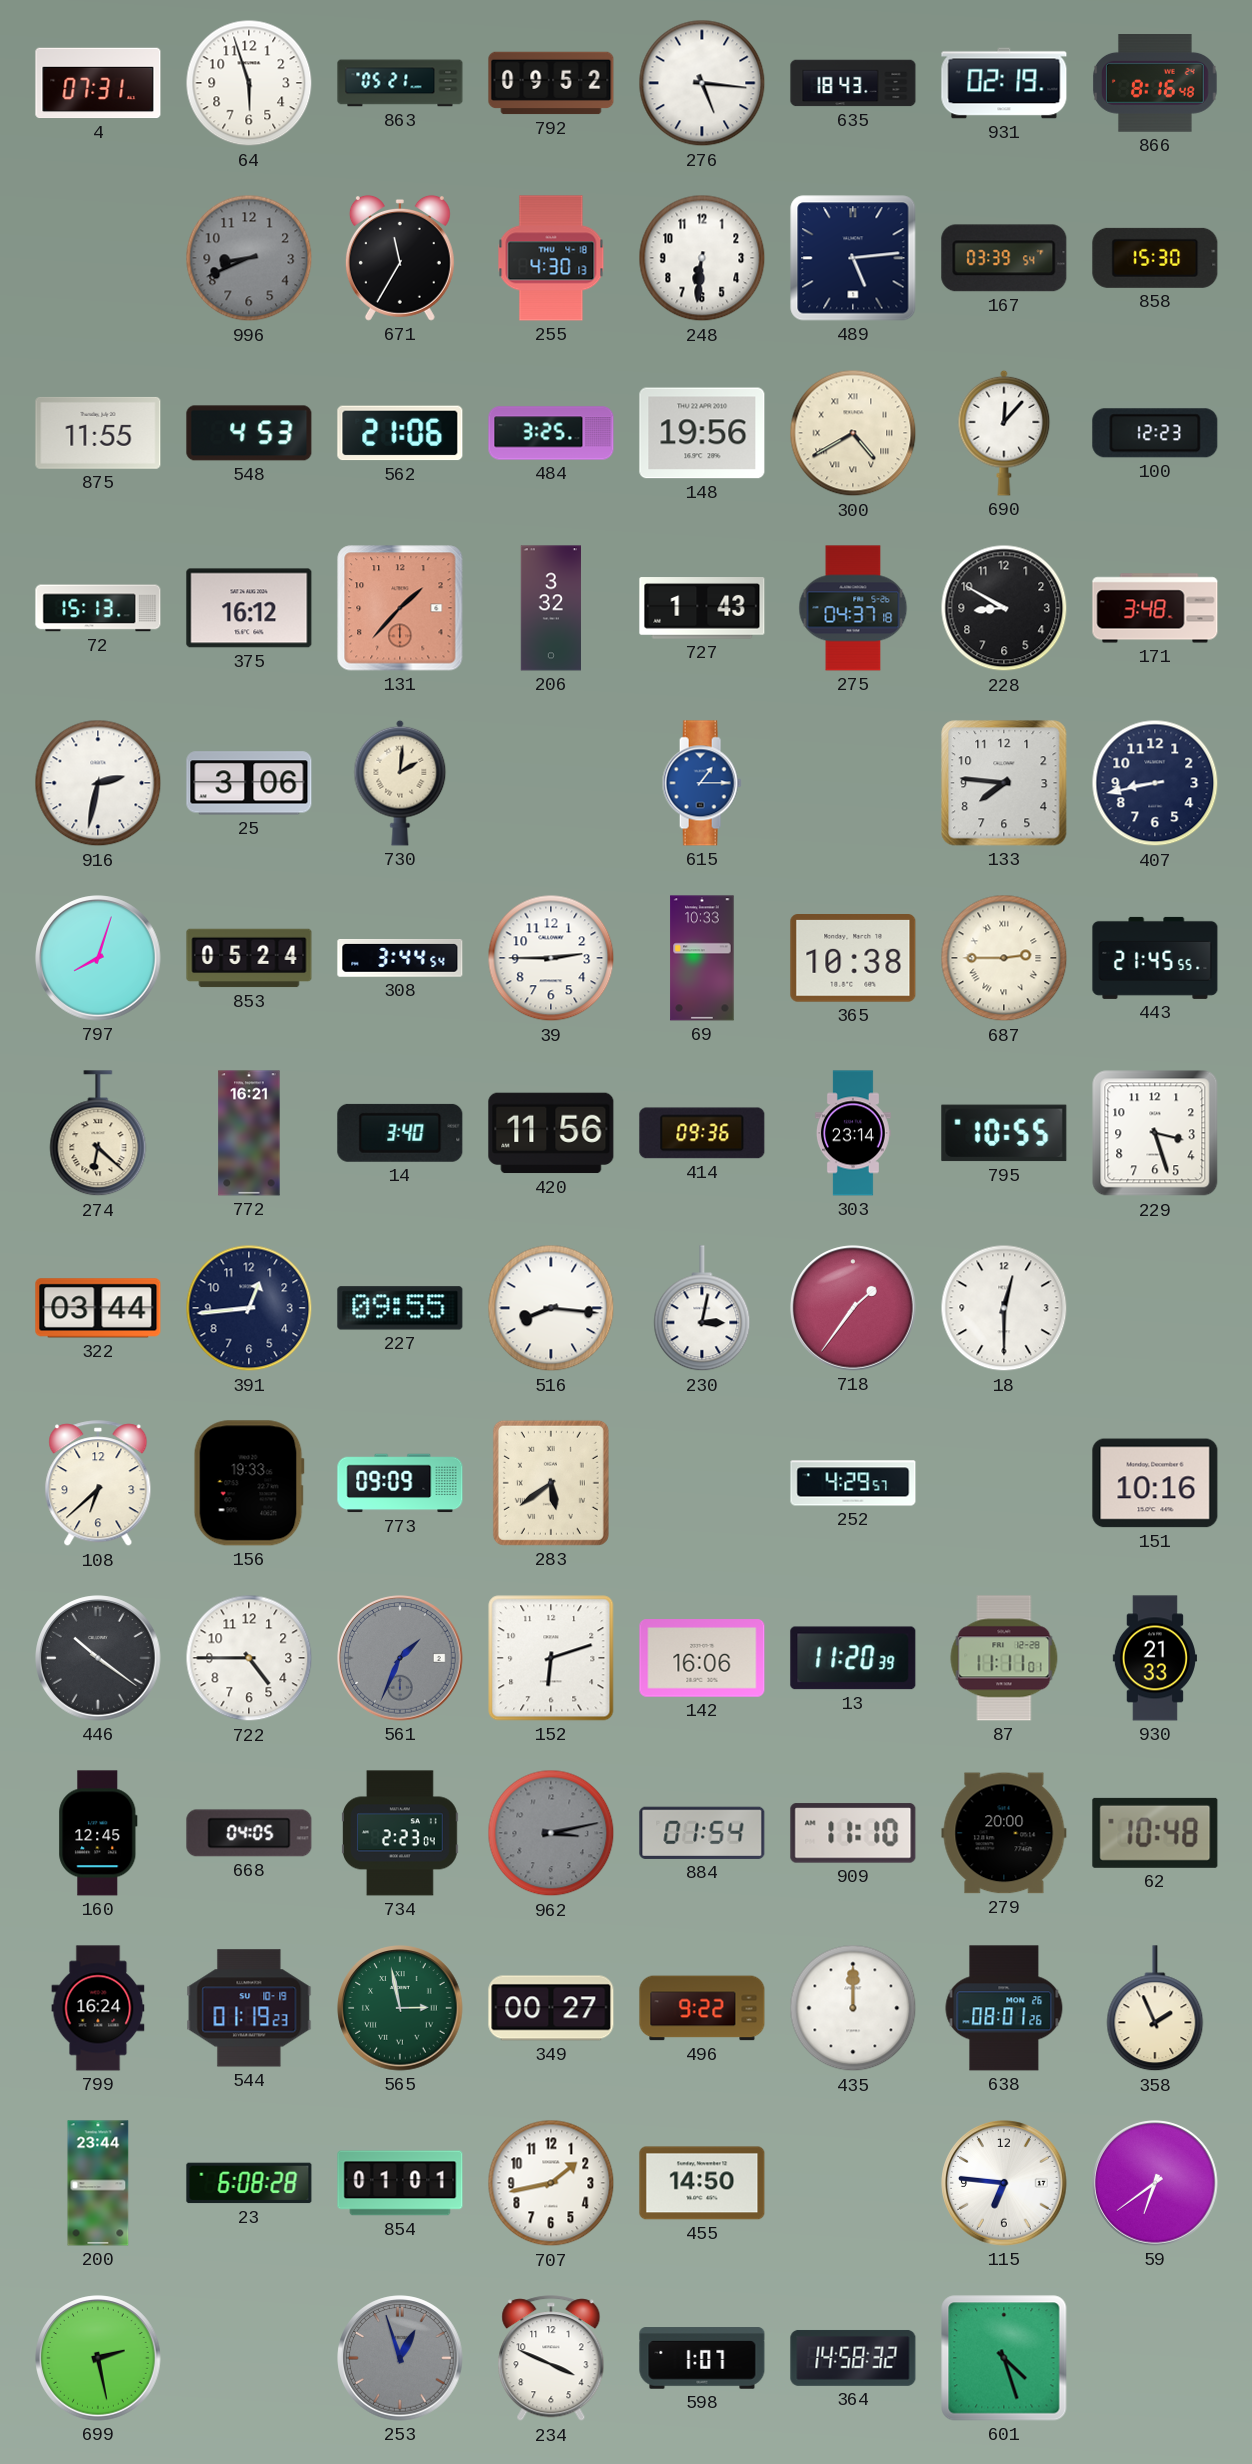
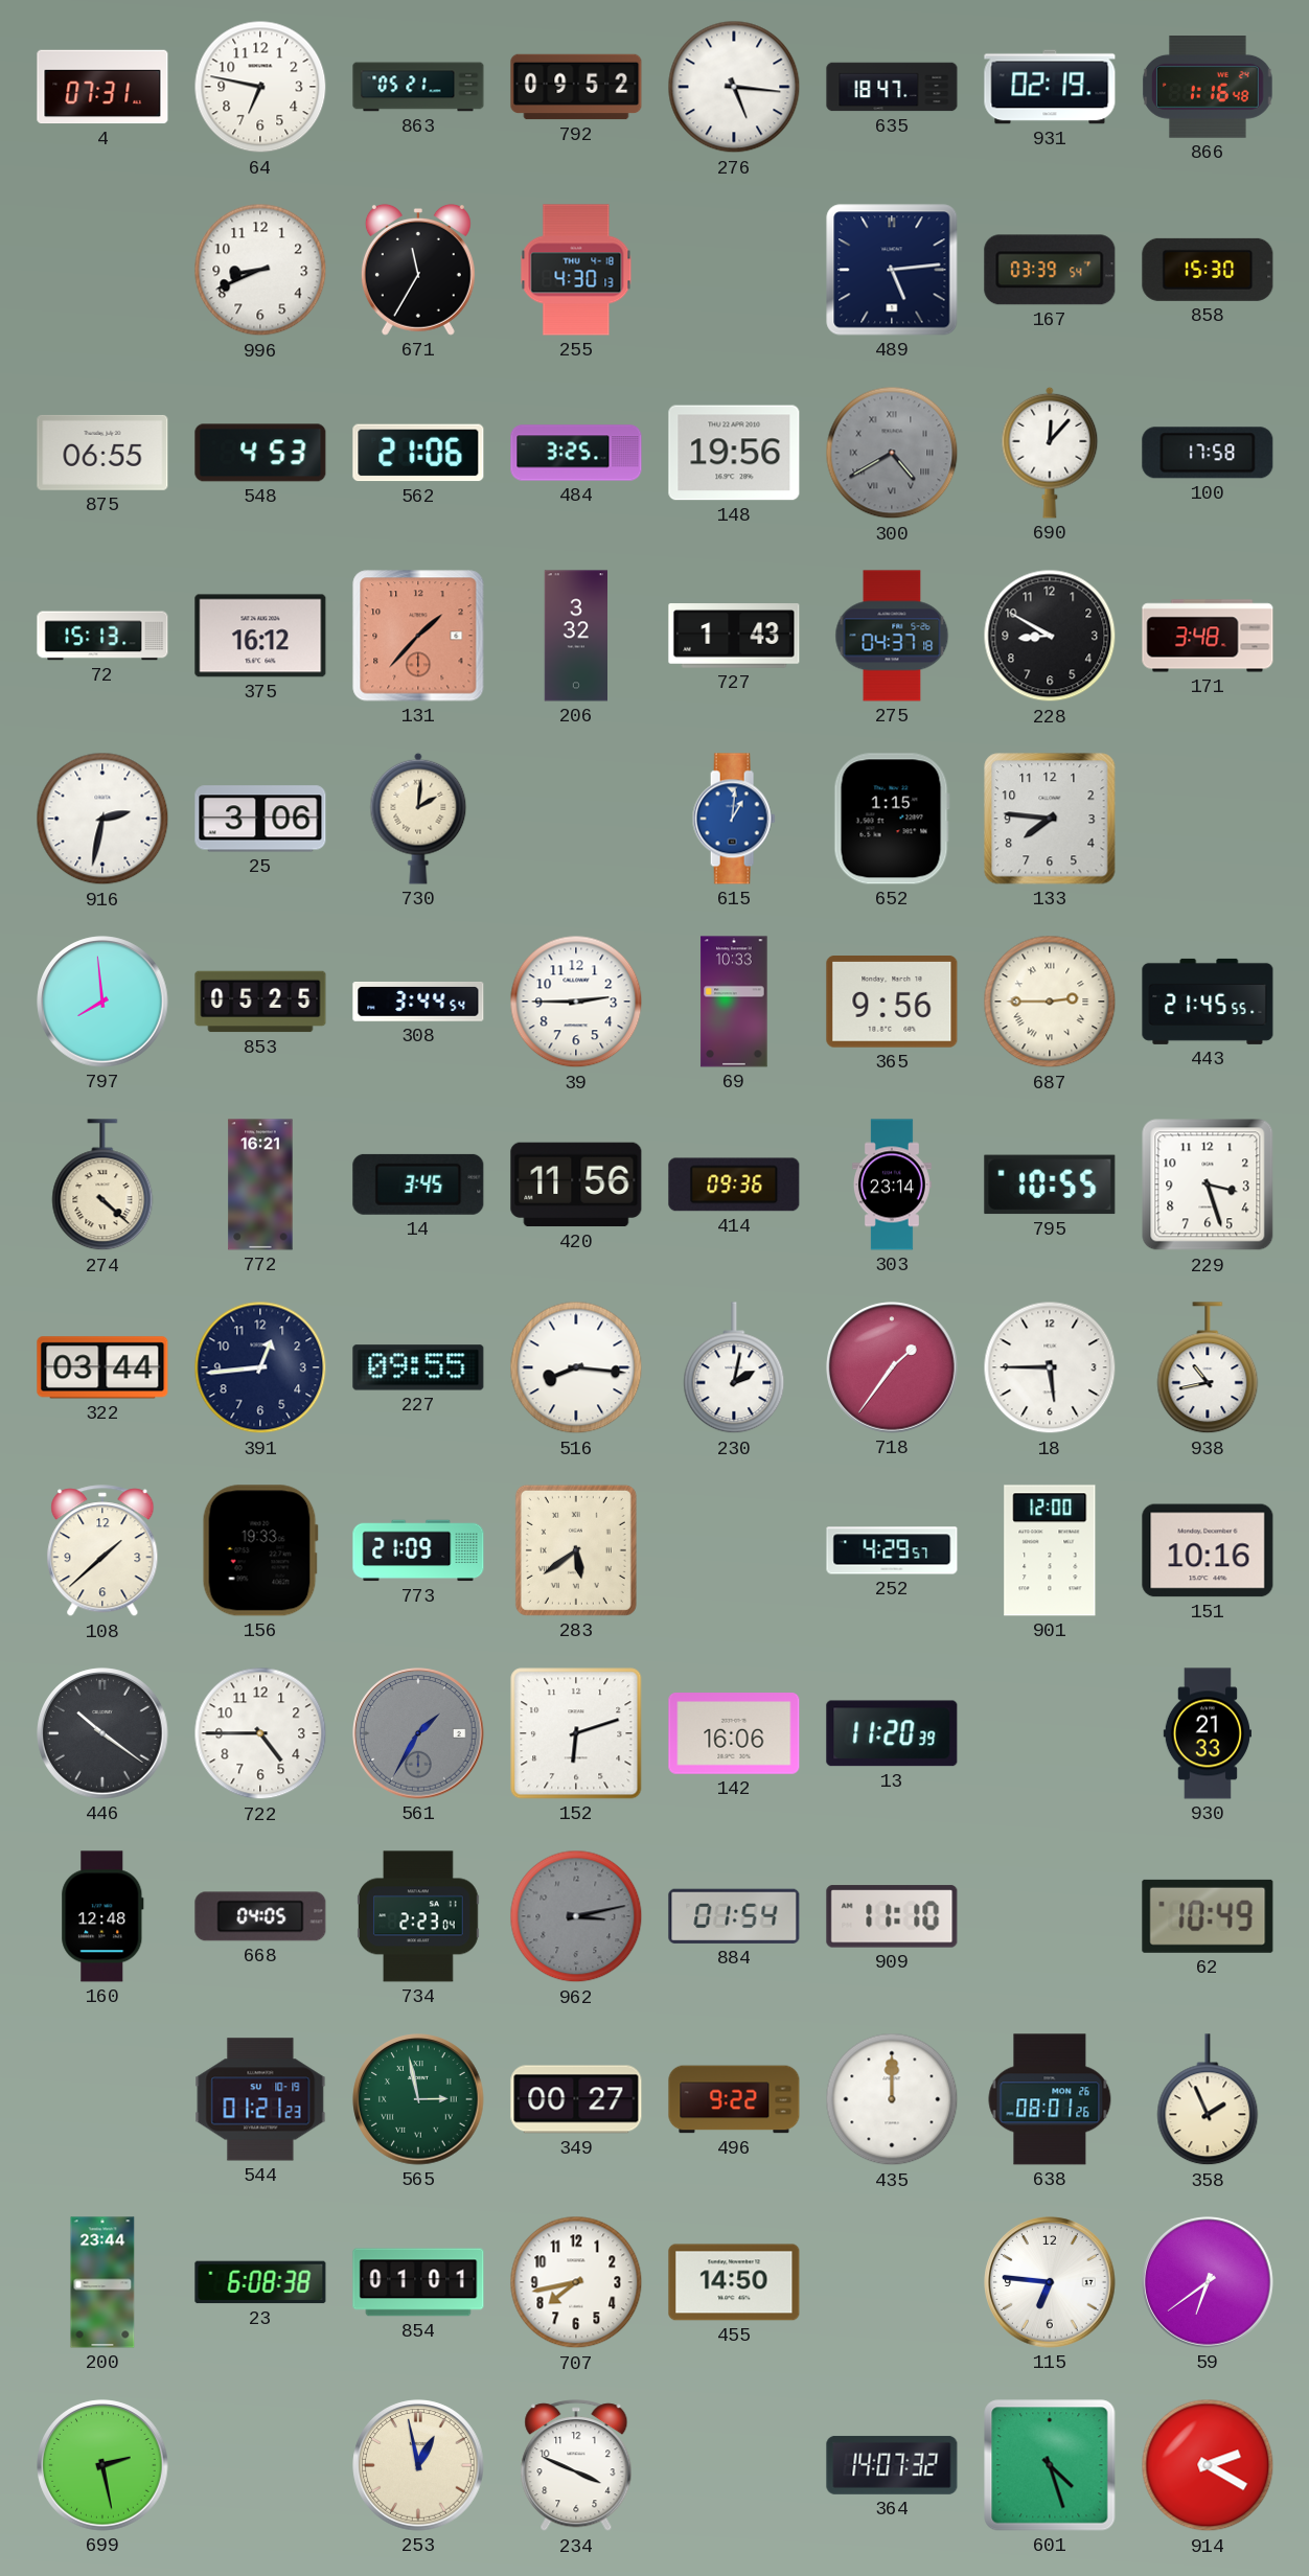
64: 5:57 -> 6:47
635: 18:43 -> 18:47
866: 8:16 -> 1:16
996 dial: grey -> white
248: 6:31 -> none
875: 11:55 -> 06:55
300 dial: cream -> grey
100: 12:23 -> 17:58
615: 1:15 -> 1:01
652: none -> 1:15
407: 8:43 -> none
797: 8:03 -> 7:59
853: 05:24 -> 05:25
365: 10:38 -> 9:56
274: 6:22 -> 4:22
14: 3:40 -> 3:45
230: 3:02 -> 2:02
18: 12:30 -> 5:45
938: none -> 10:43
108: 6:38 -> 1:38
773: 09:09 -> 21:09
901: none -> 12:00
561: 1:34 -> 1:35
87: 11:11 -> none
160: 12:45 -> 12:48
279: 20:00 -> none
62: 10:48 -> 10:49
799: 16:24 -> none
544: 01:19 -> 01:21
23: 6:08:28 -> 6:08:38
707: 1:43 -> 7:43
253: 12:57 -> 12:58
253 dial: grey -> cream
598: 1:07 -> none
364: 14:58 -> 14:07
914: none -> 2:20
